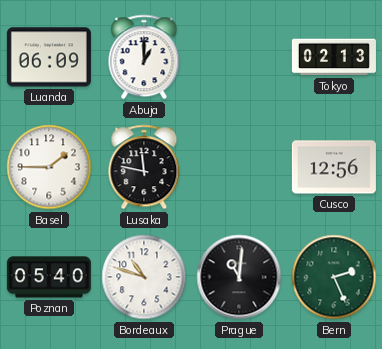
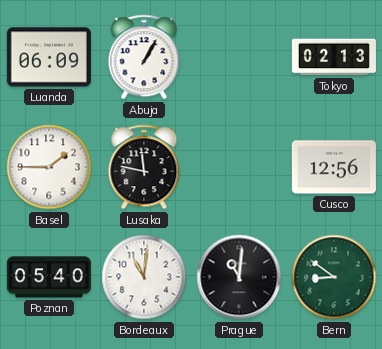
Abuja: 1:00 -> 1:05
Bordeaux: 10:48 -> 11:01
Bern: 2:26 -> 8:51
